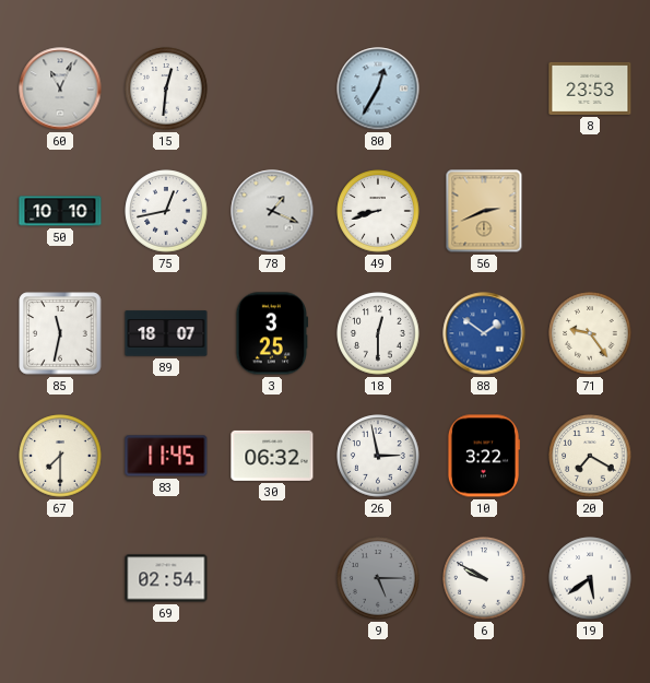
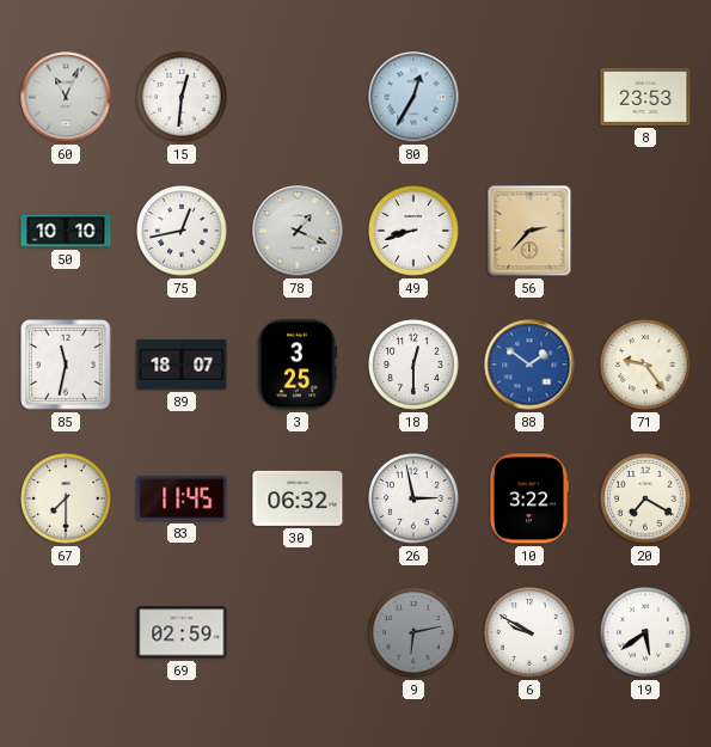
56: 2:41 -> 2:37
69: 02:54 -> 02:59
9: 5:15 -> 6:13
